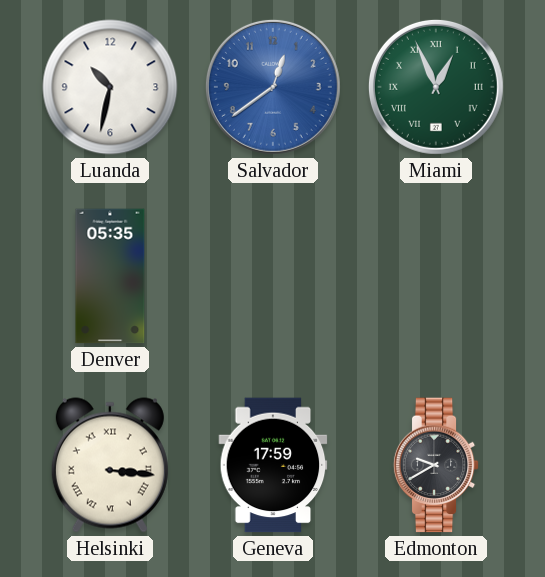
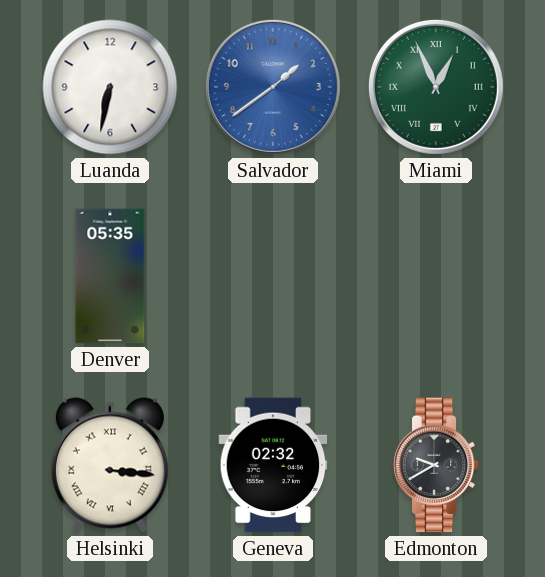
Luanda: 10:32 -> 6:32
Salvador: 12:39 -> 1:39
Geneva: 17:59 -> 02:32
